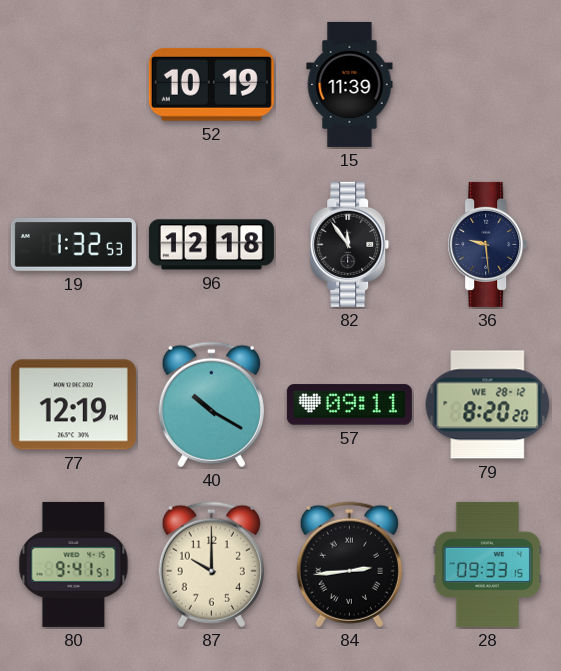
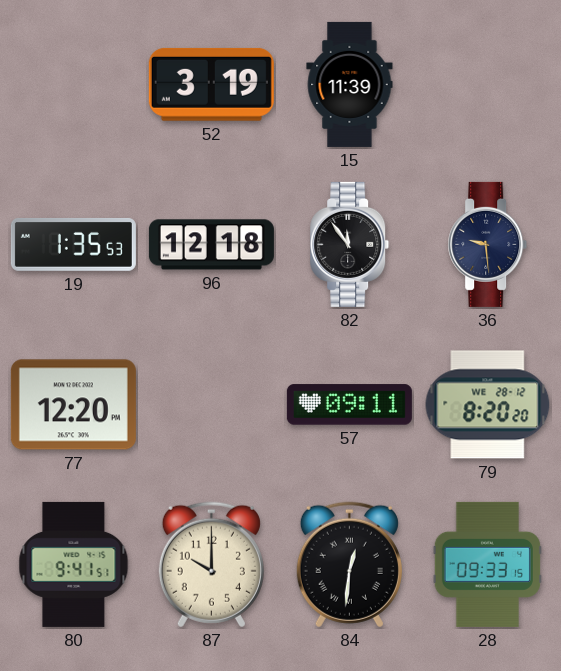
52: 10:19 -> 3:19
19: 1:32 -> 1:35
77: 12:19 -> 12:20
40: 10:20 -> none
84: 2:44 -> 12:31
